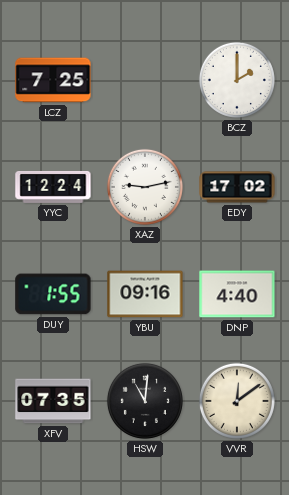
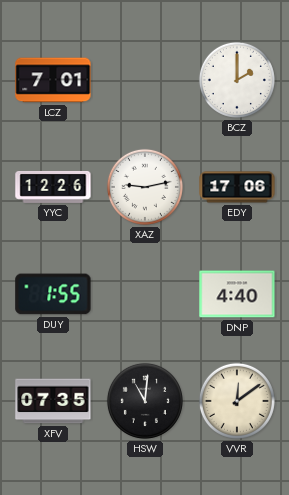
LCZ: 7:25 -> 7:01
YYC: 12:24 -> 12:26
EDY: 17:02 -> 17:06
YBU: 09:16 -> none
